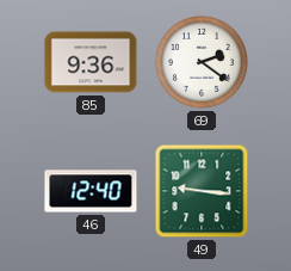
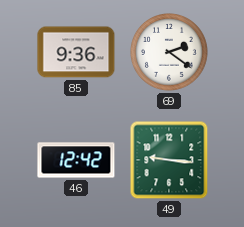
46: 12:40 -> 12:42
